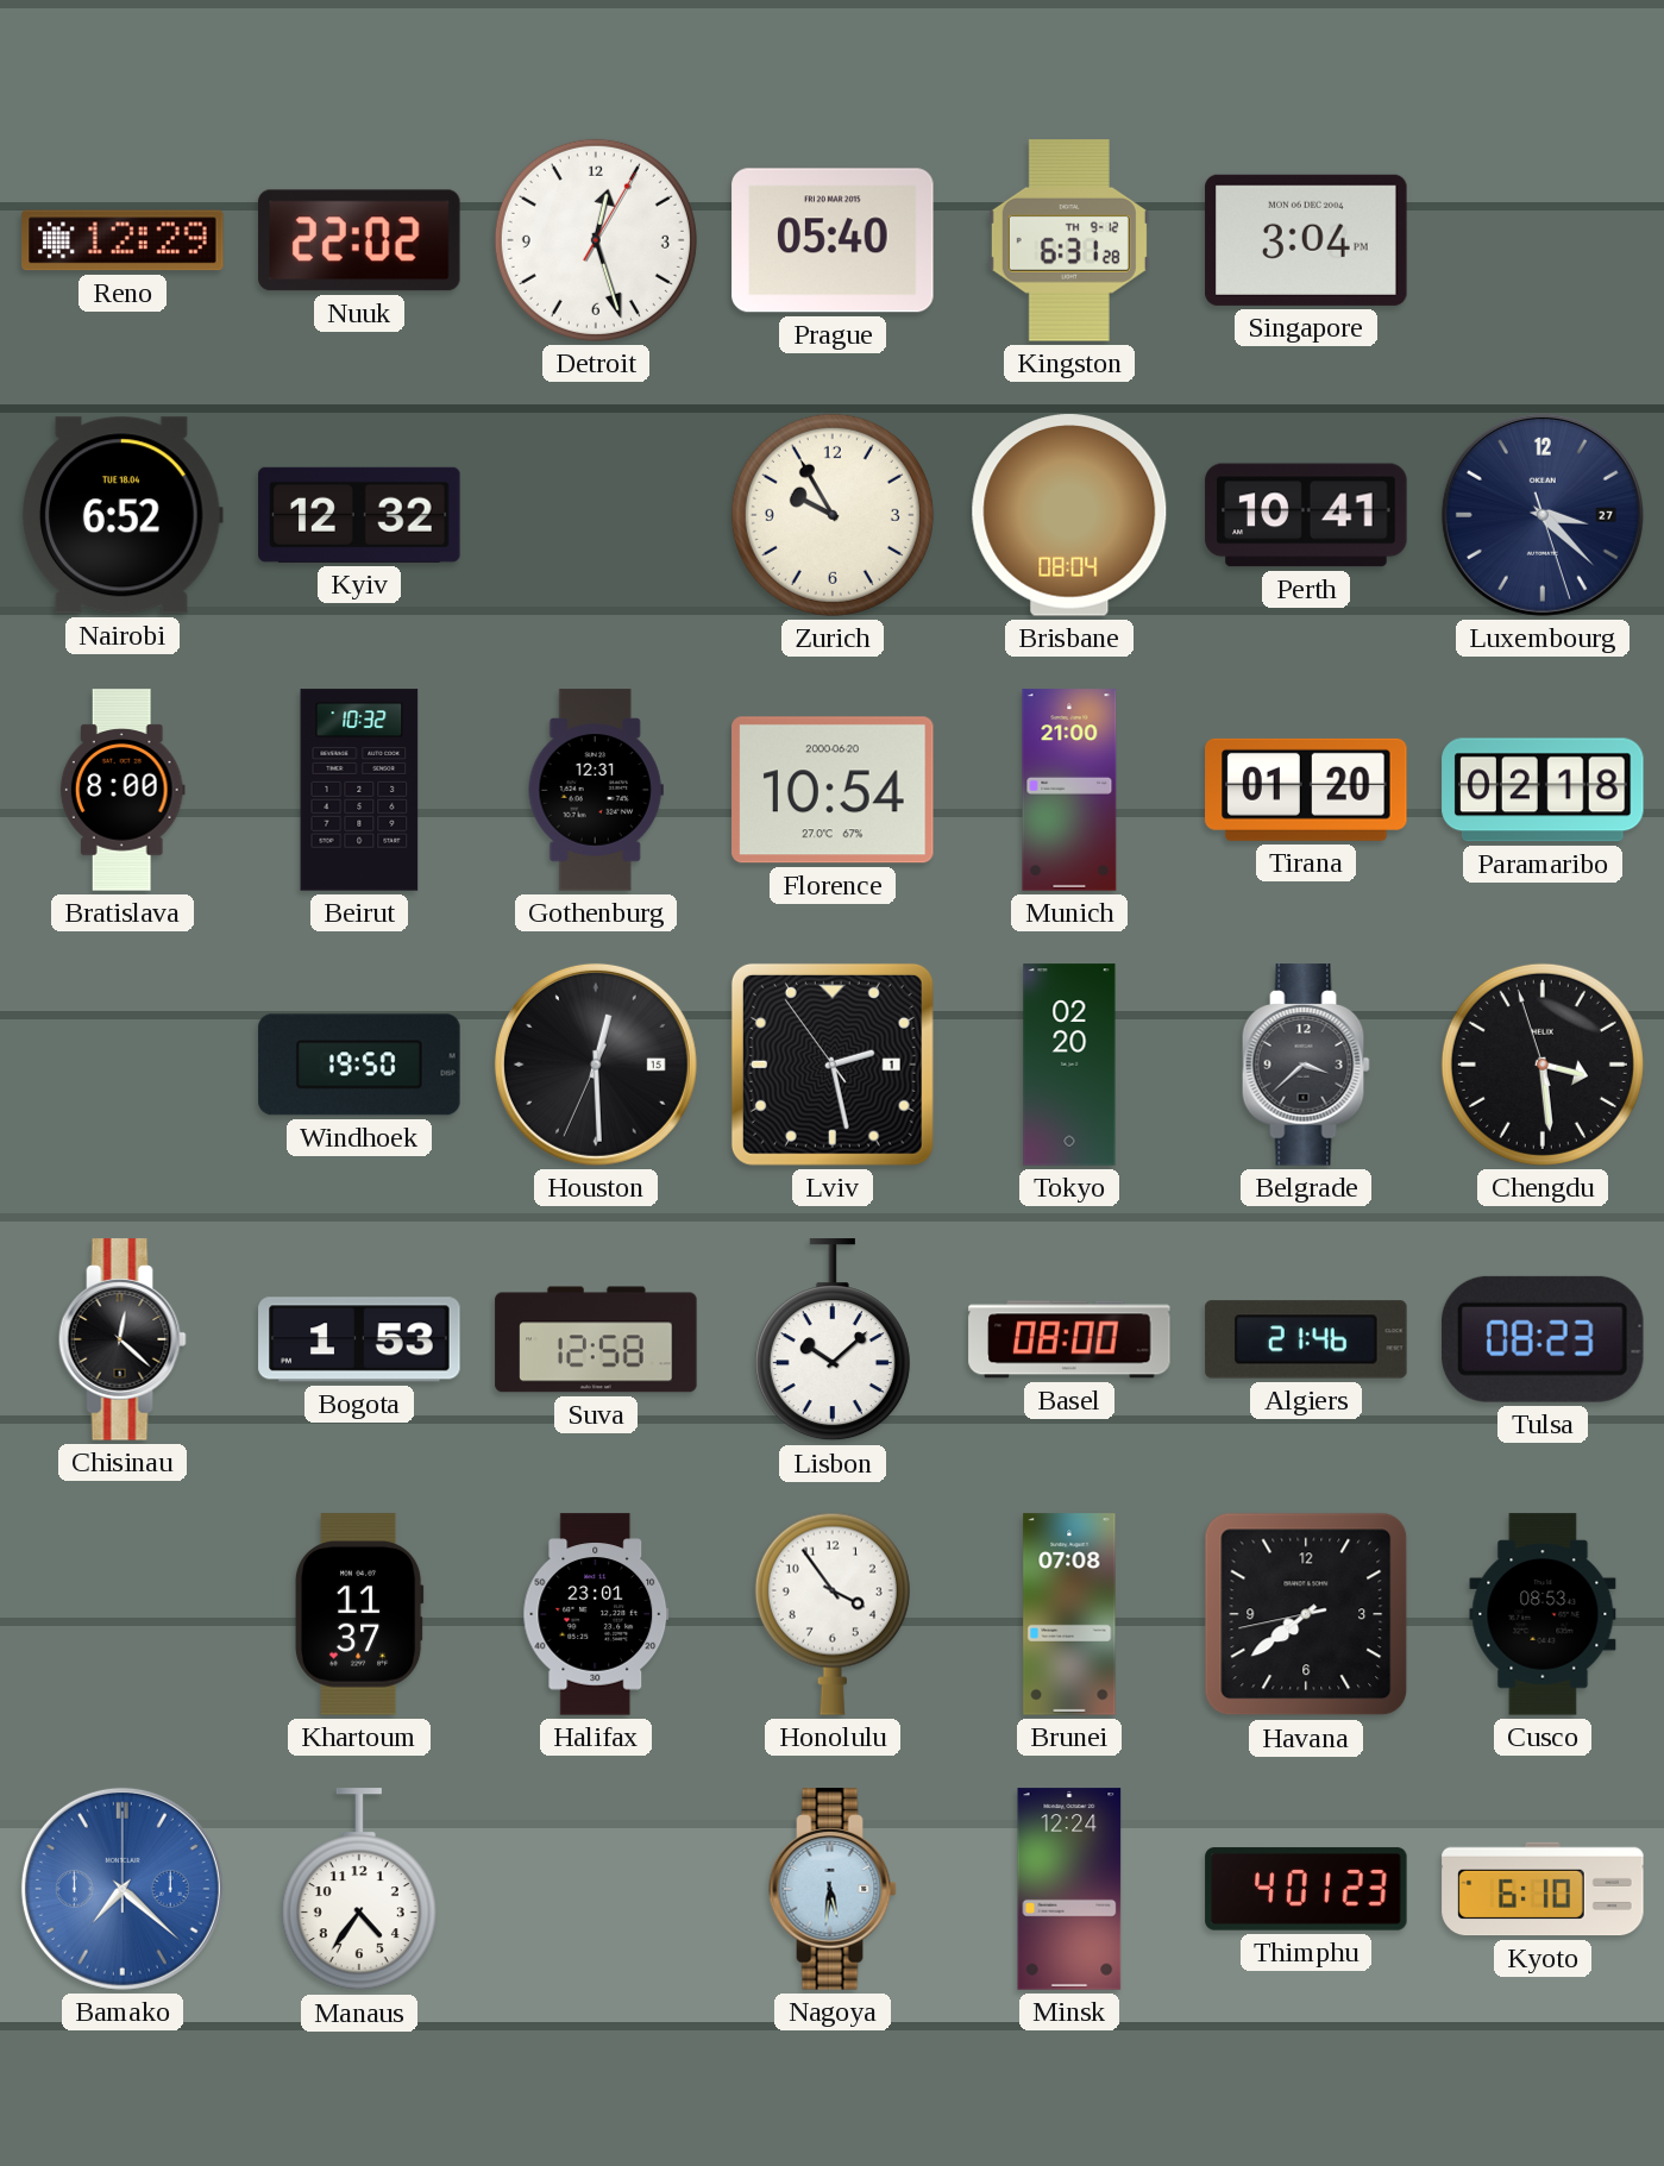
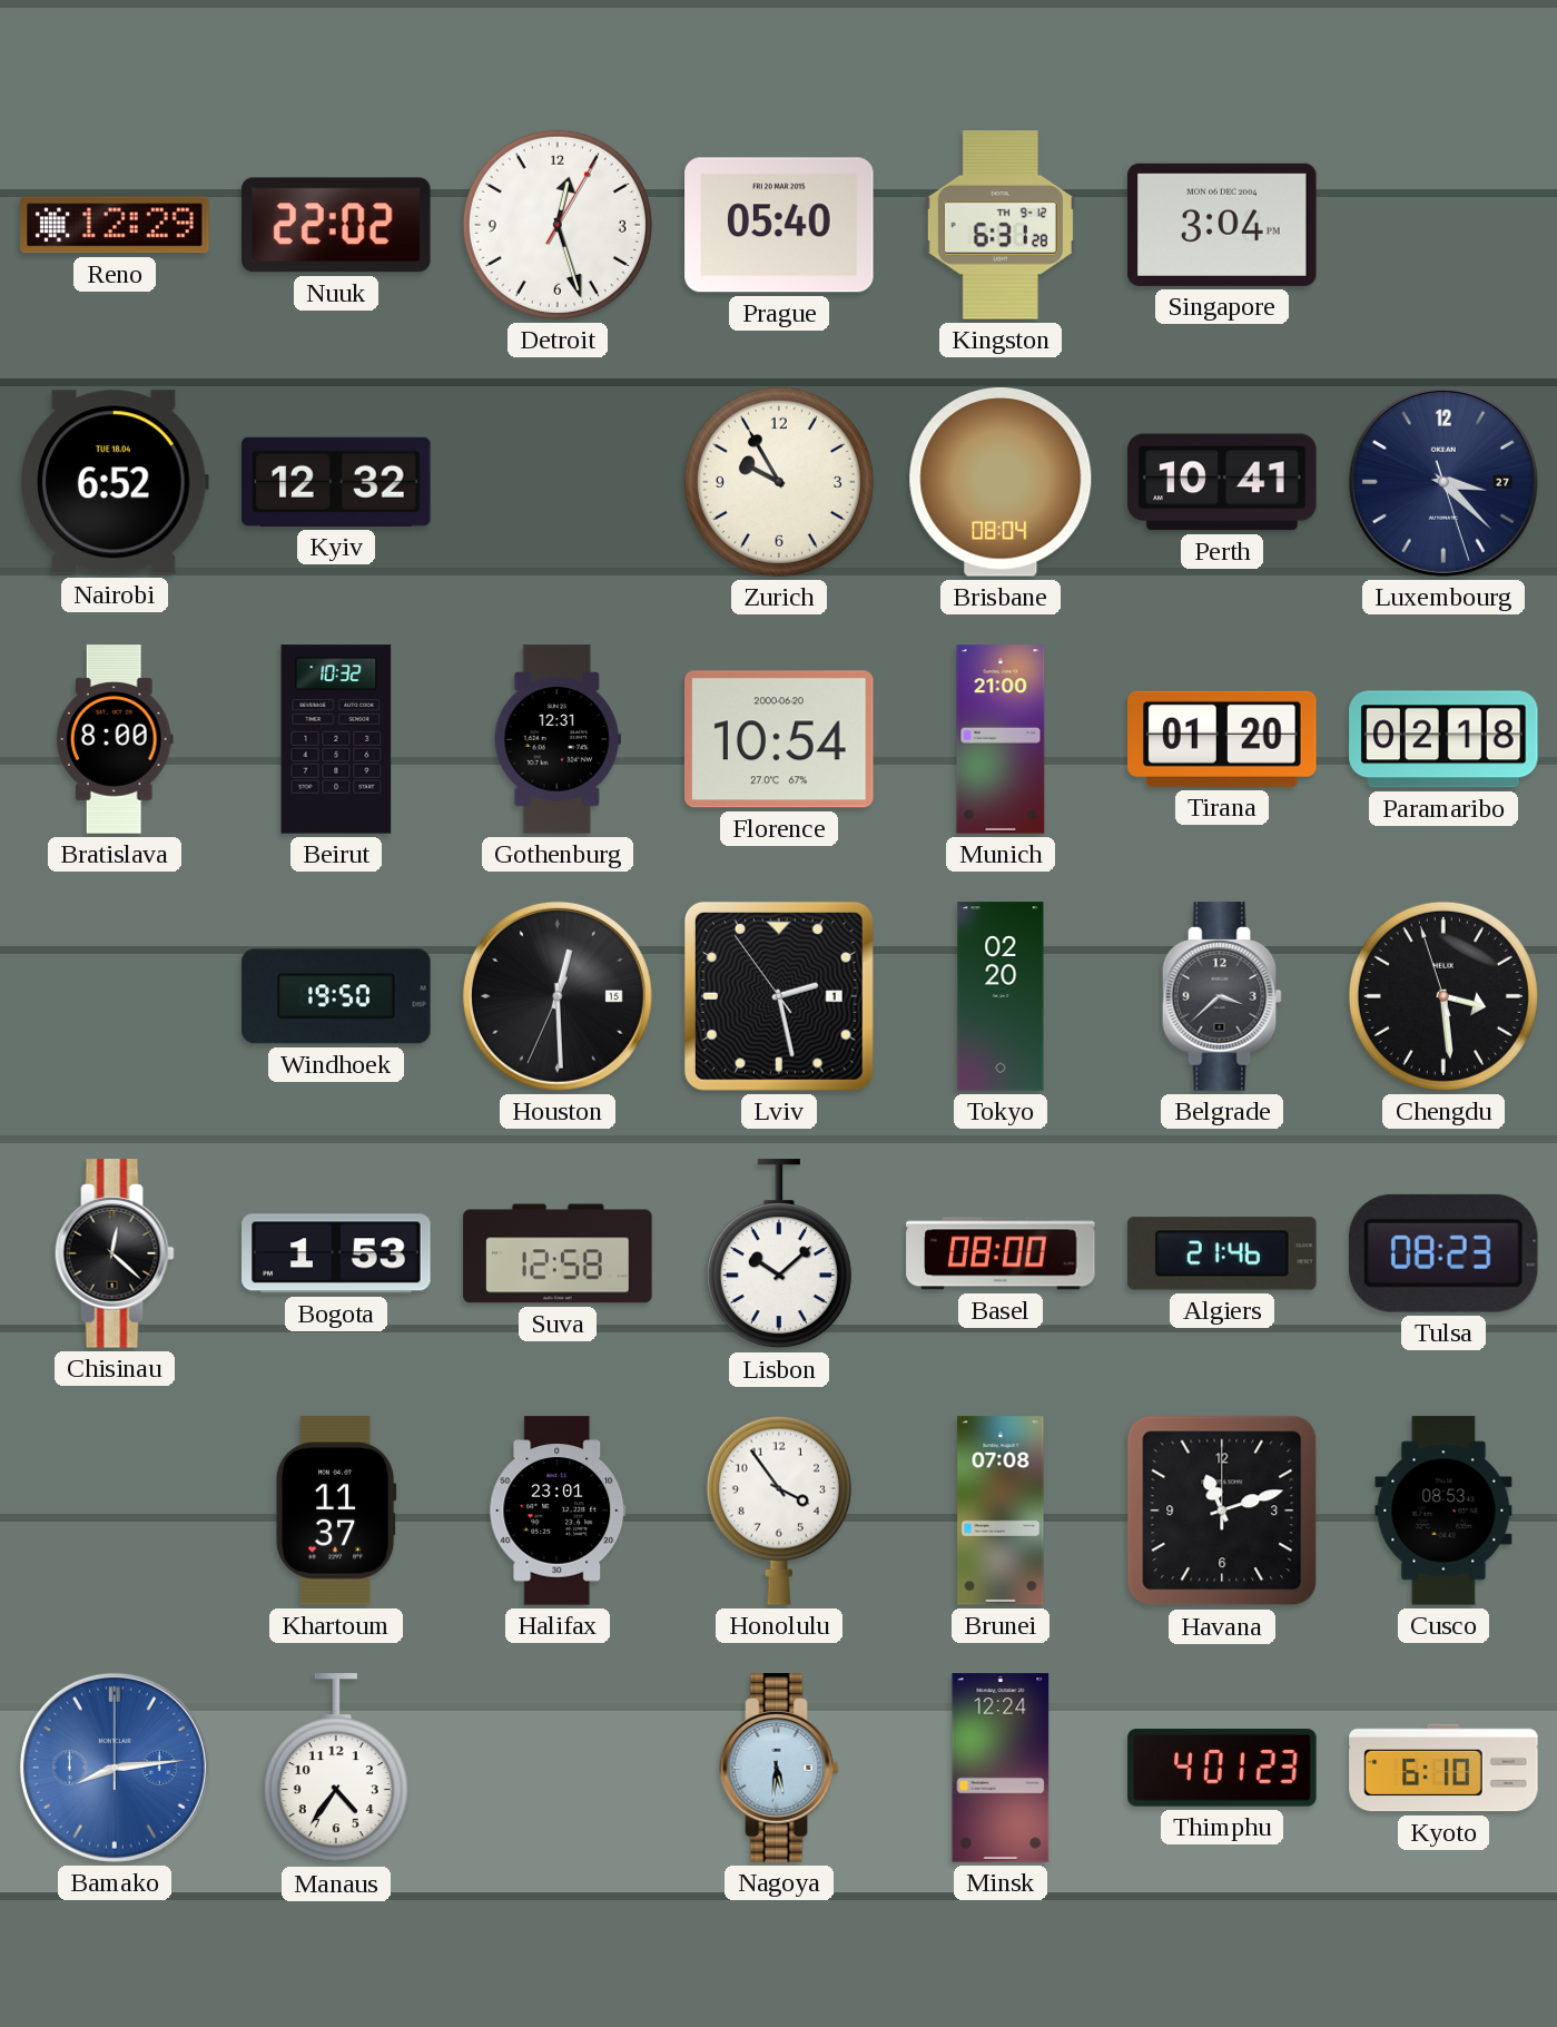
Havana: 7:38 -> 11:12
Bamako: 7:22 -> 8:14
